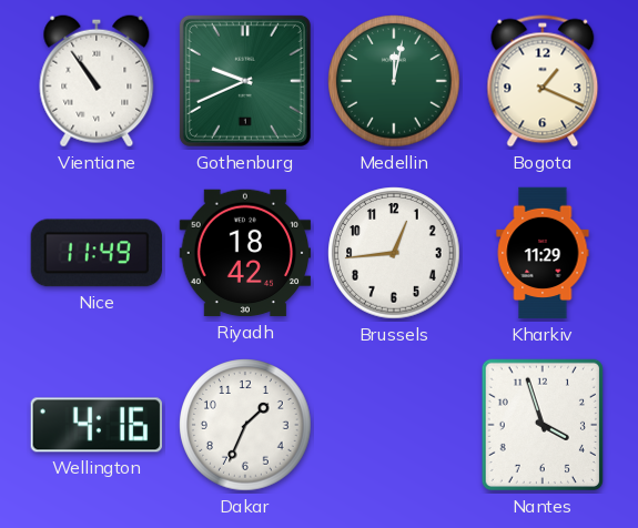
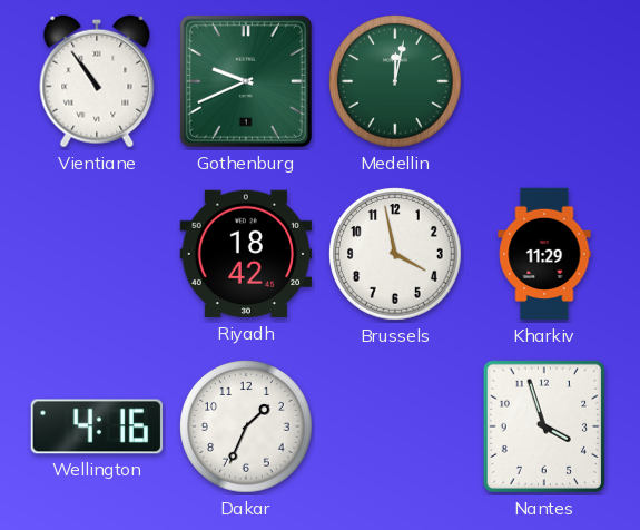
Bogota: 1:19 -> none
Nice: 11:49 -> none
Brussels: 12:44 -> 3:58
